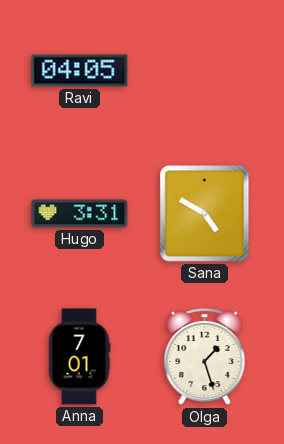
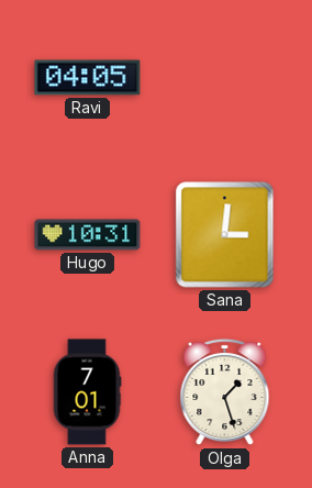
Hugo: 3:31 -> 10:31
Sana: 4:50 -> 3:01
